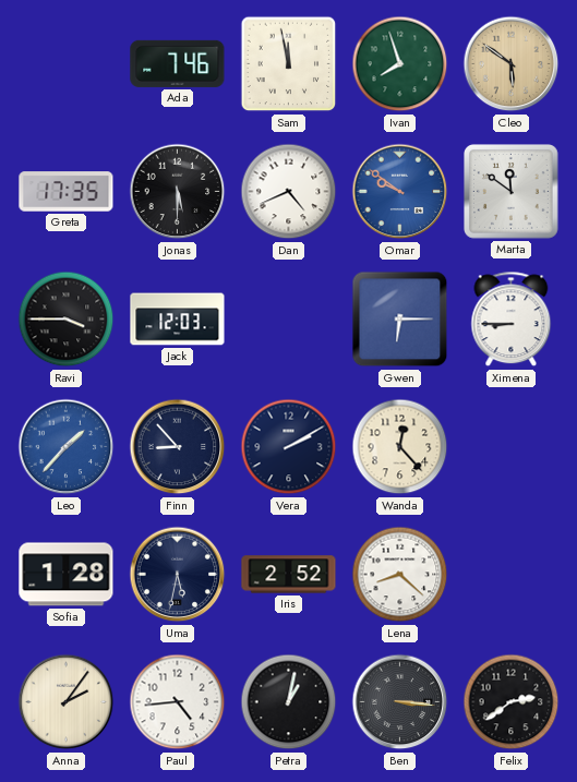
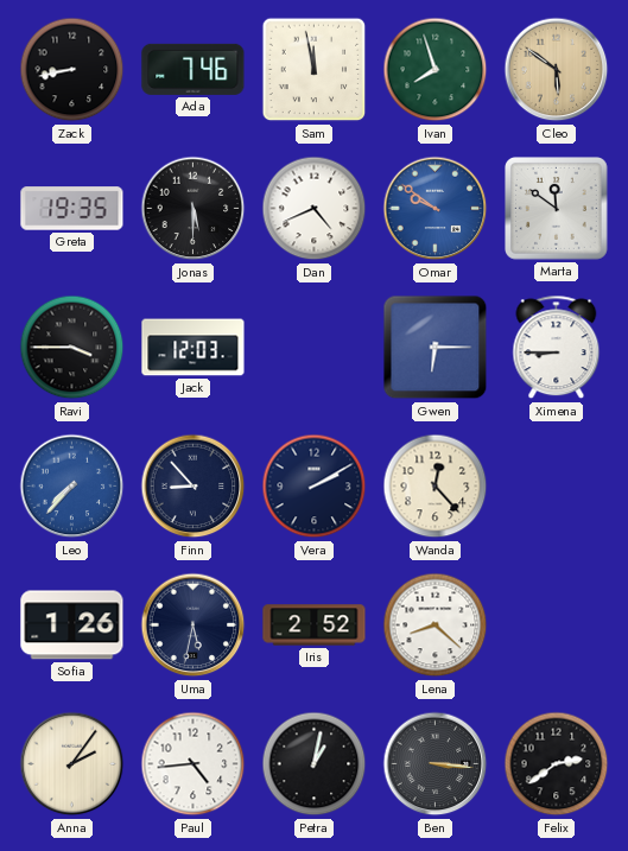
Zack: none -> 8:43
Greta: 17:35 -> 19:35
Leo: 1:37 -> 7:37
Sofia: 1:28 -> 1:26
